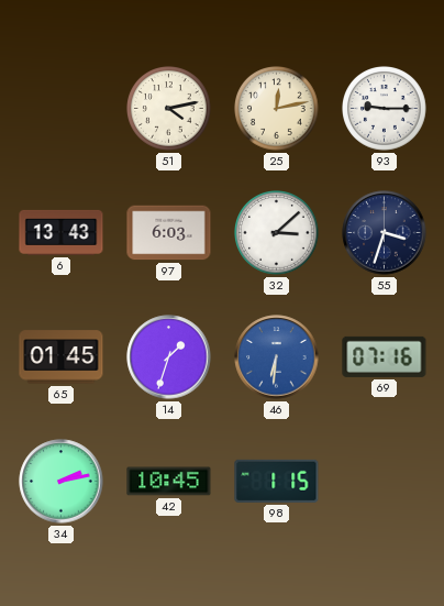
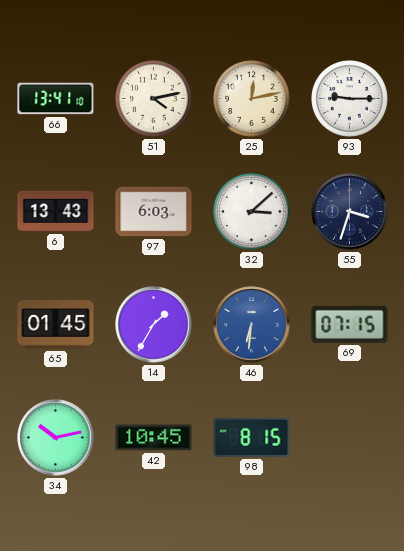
66: none -> 13:41
14: 1:33 -> 1:35
69: 07:16 -> 07:15
34: 2:13 -> 10:13
98: 1:15 -> 8:15
